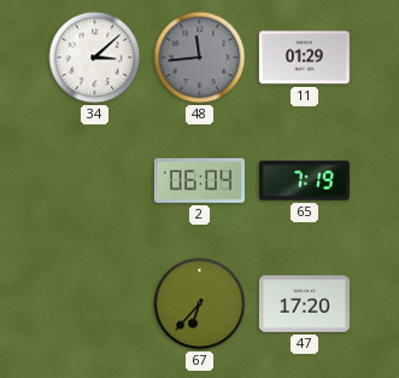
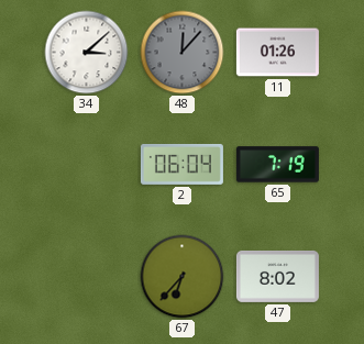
48: 11:44 -> 12:07
11: 01:29 -> 01:26
47: 17:20 -> 8:02
